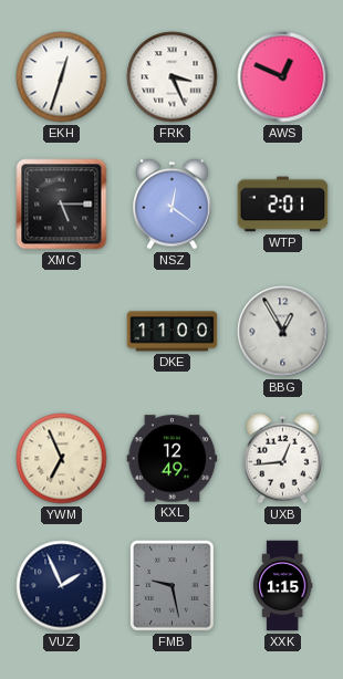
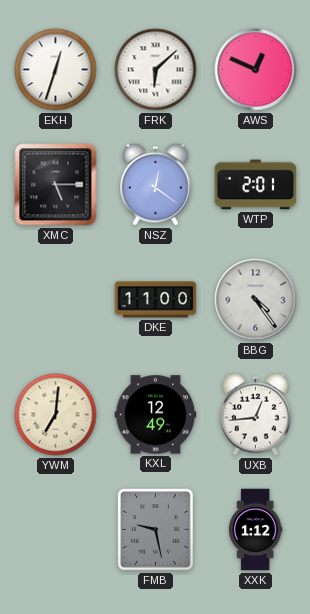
FRK: 3:26 -> 6:08
BBG: 12:55 -> 4:24
YWM: 6:56 -> 7:01
VUZ: 1:56 -> none
XXK: 1:15 -> 1:12
